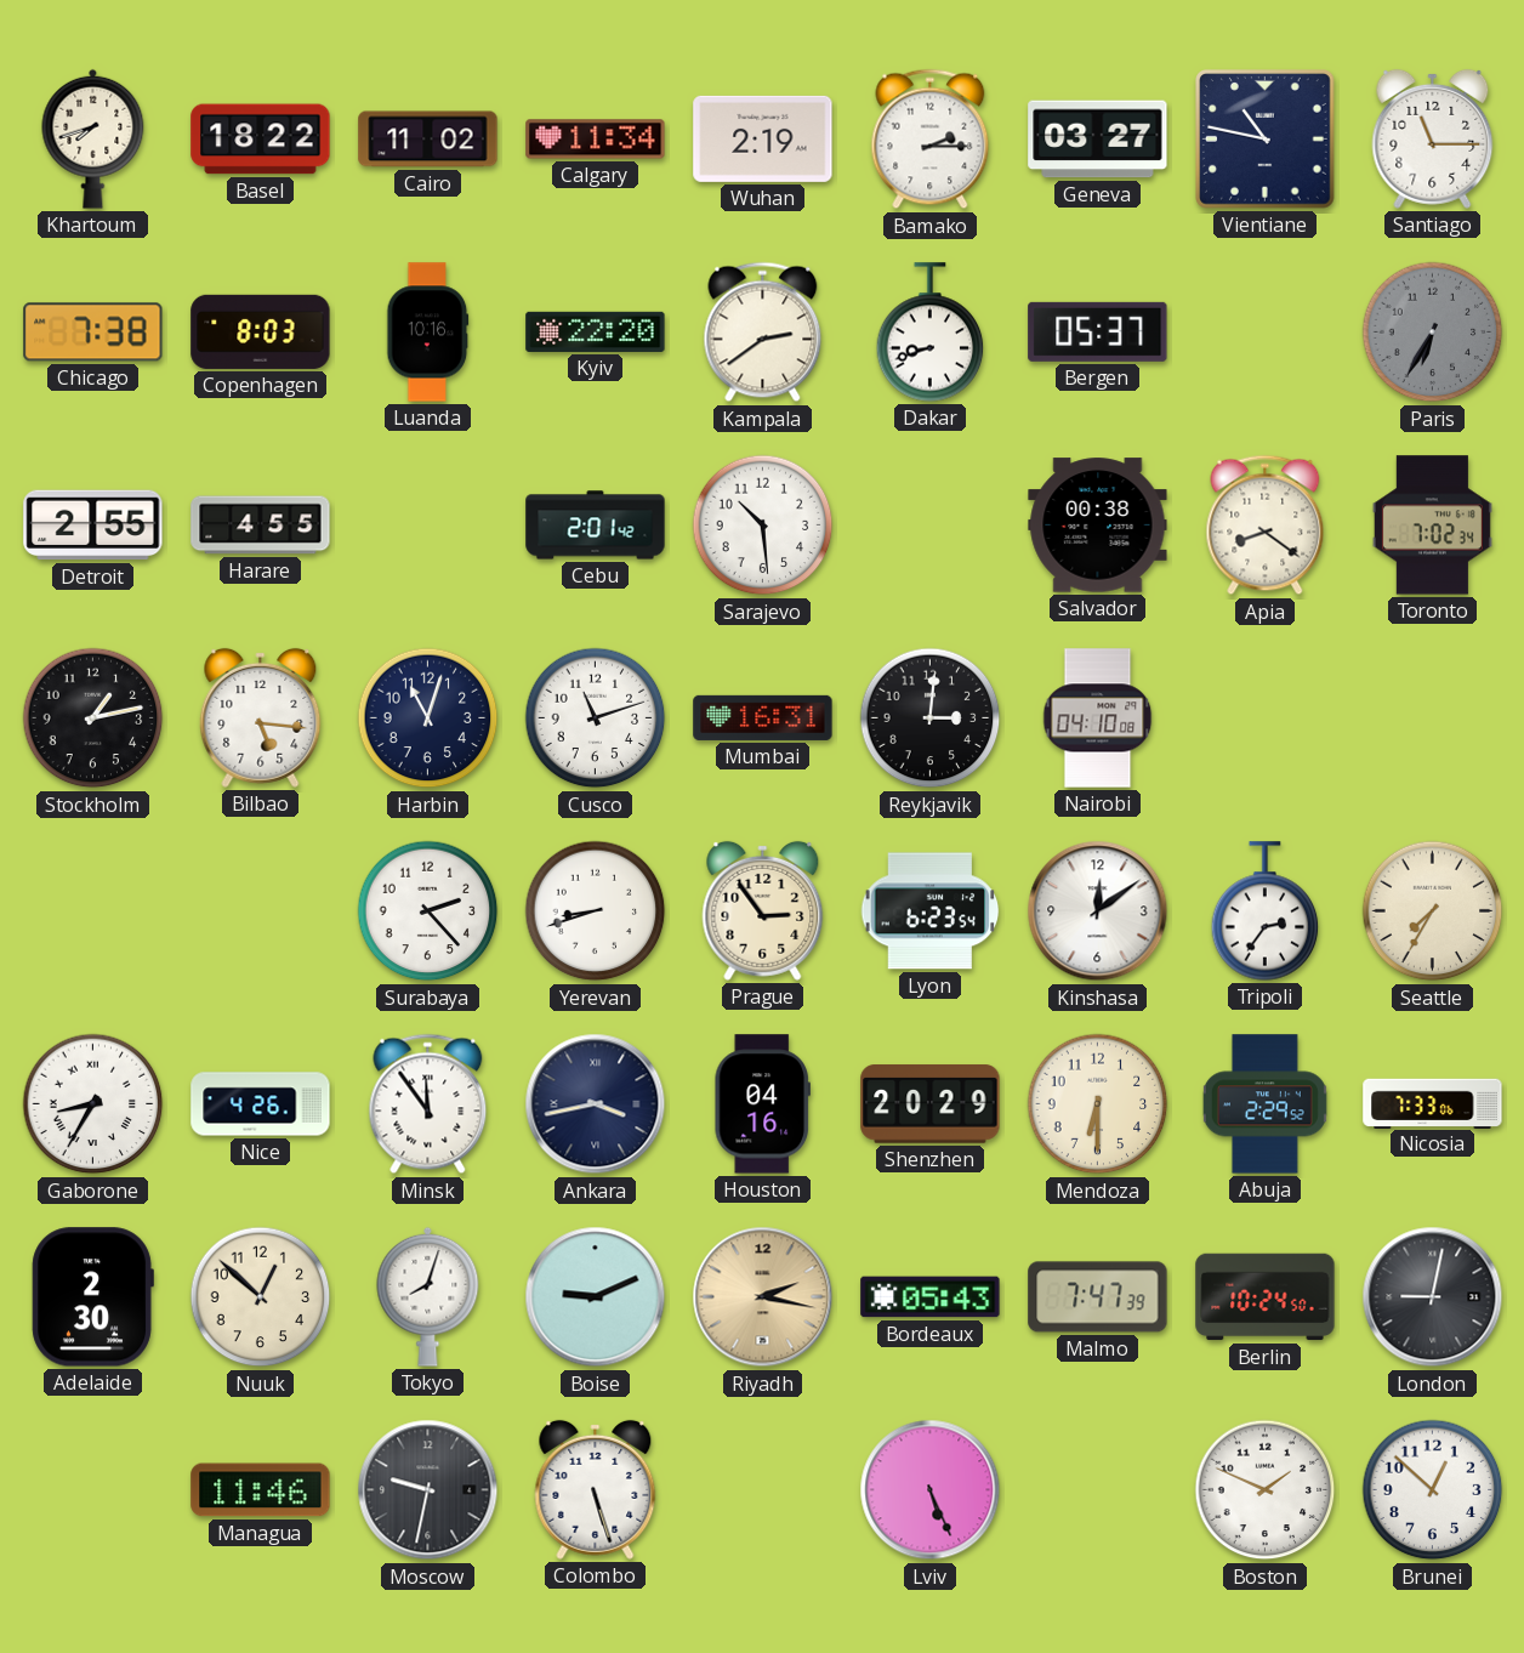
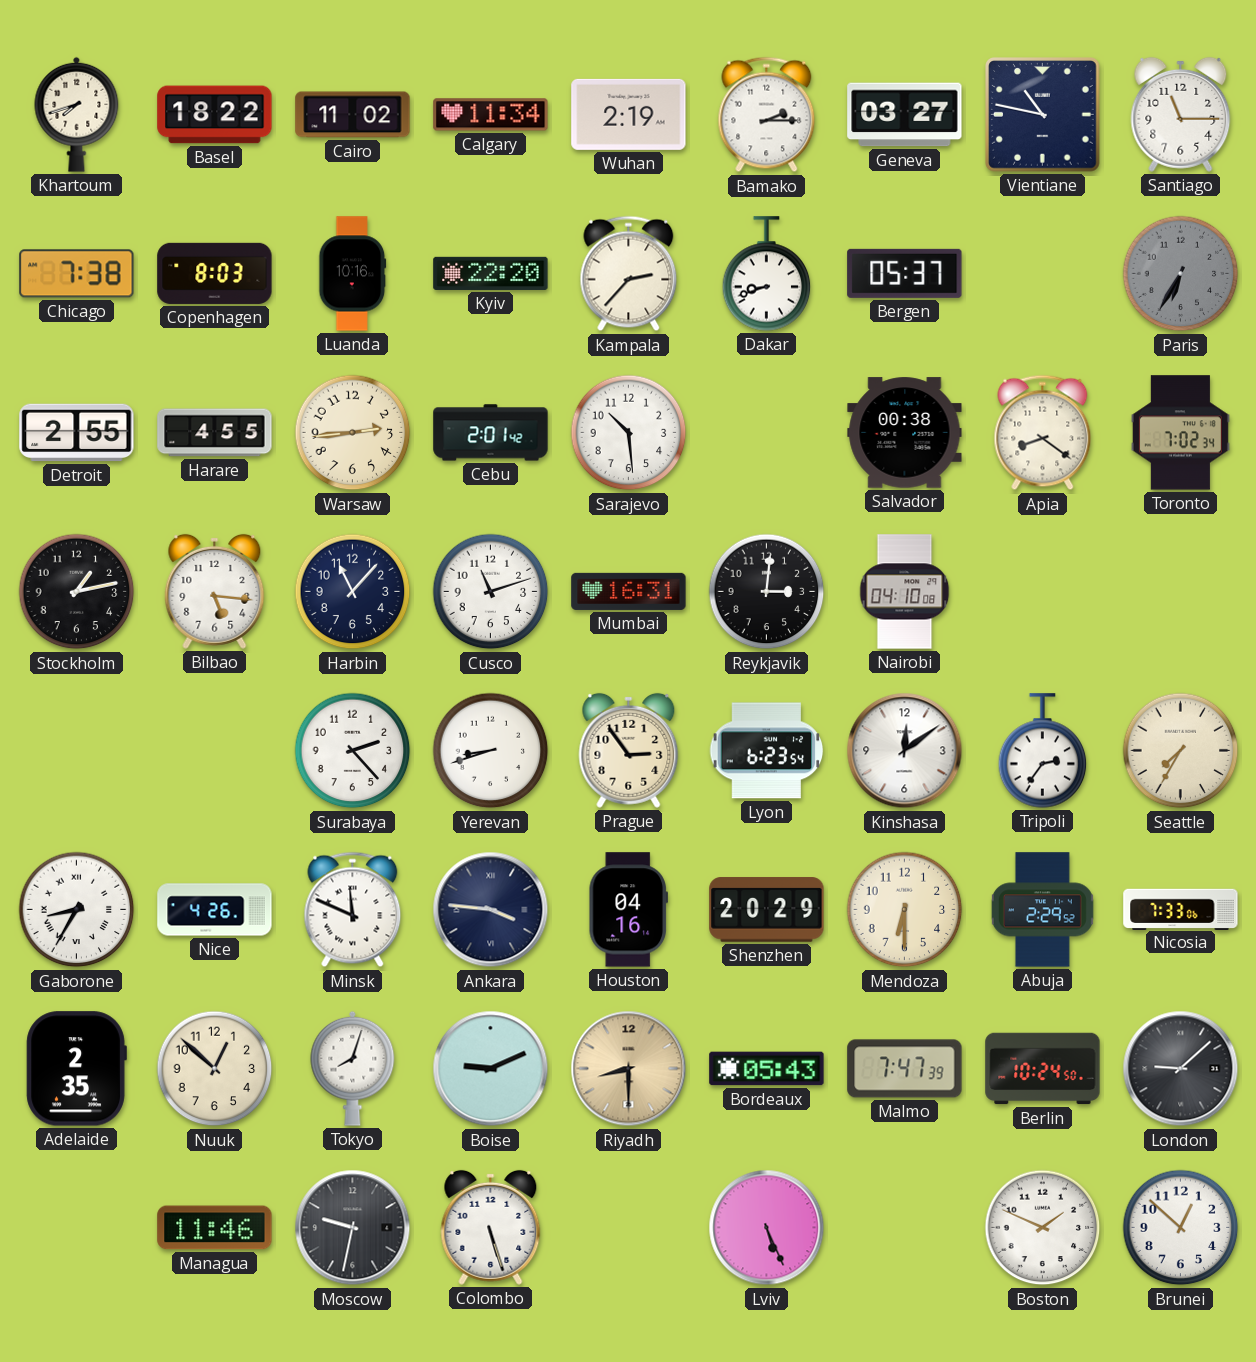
Kampala: 2:39 -> 2:37
Warsaw: none -> 2:44
Harbin: 11:03 -> 11:07
Minsk: 11:54 -> 11:49
Ankara: 3:43 -> 3:46
Adelaide: 2:30 -> 2:35
Riyadh: 2:17 -> 8:30
London: 9:02 -> 9:08
